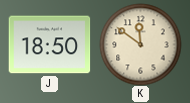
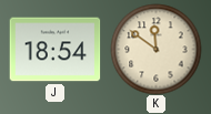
J: 18:50 -> 18:54
